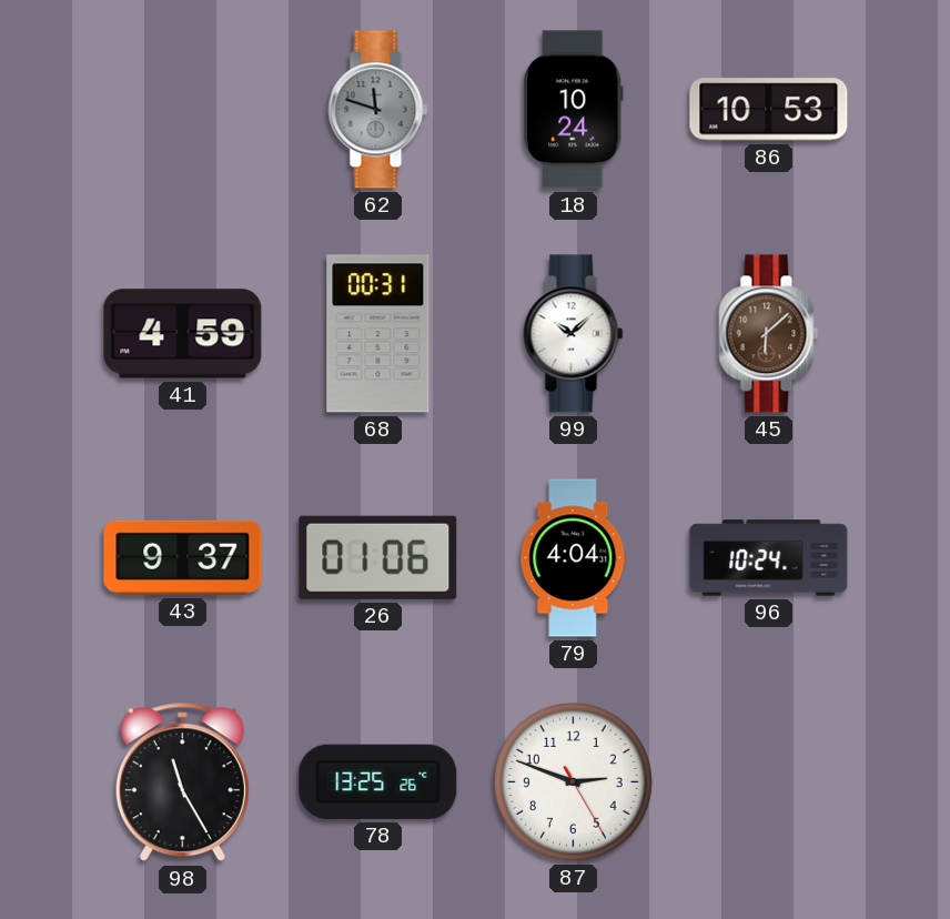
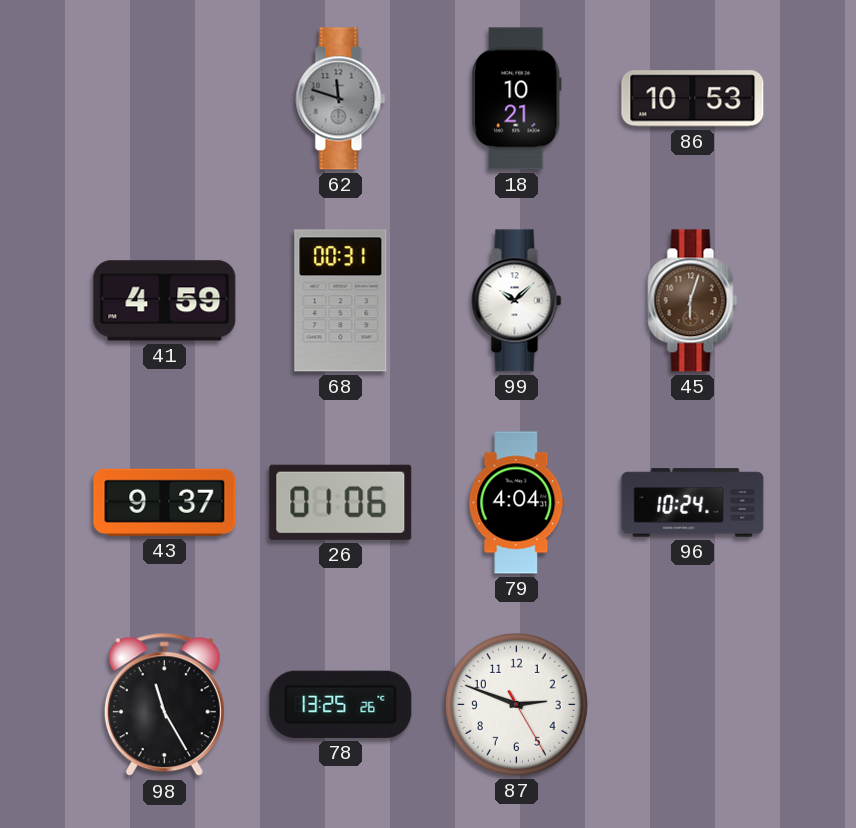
18: 10:24 -> 10:21
45: 6:08 -> 6:03
